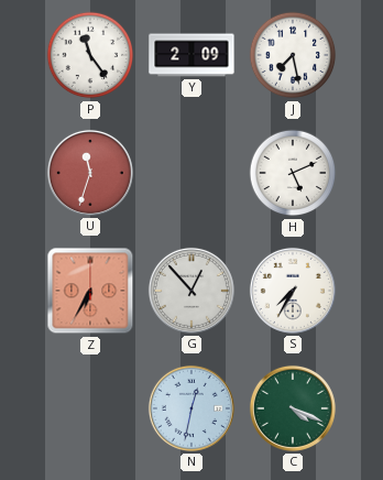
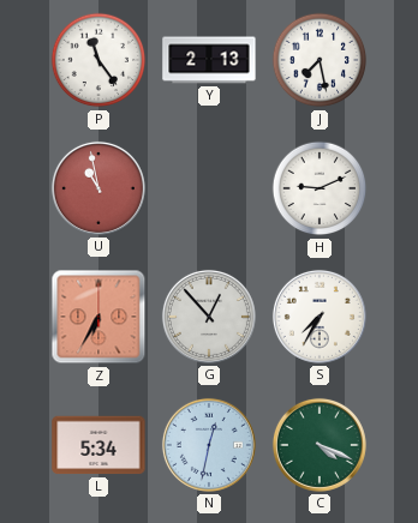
Y: 2:09 -> 2:13
U: 11:33 -> 10:58
H: 5:11 -> 9:11
L: none -> 5:34
